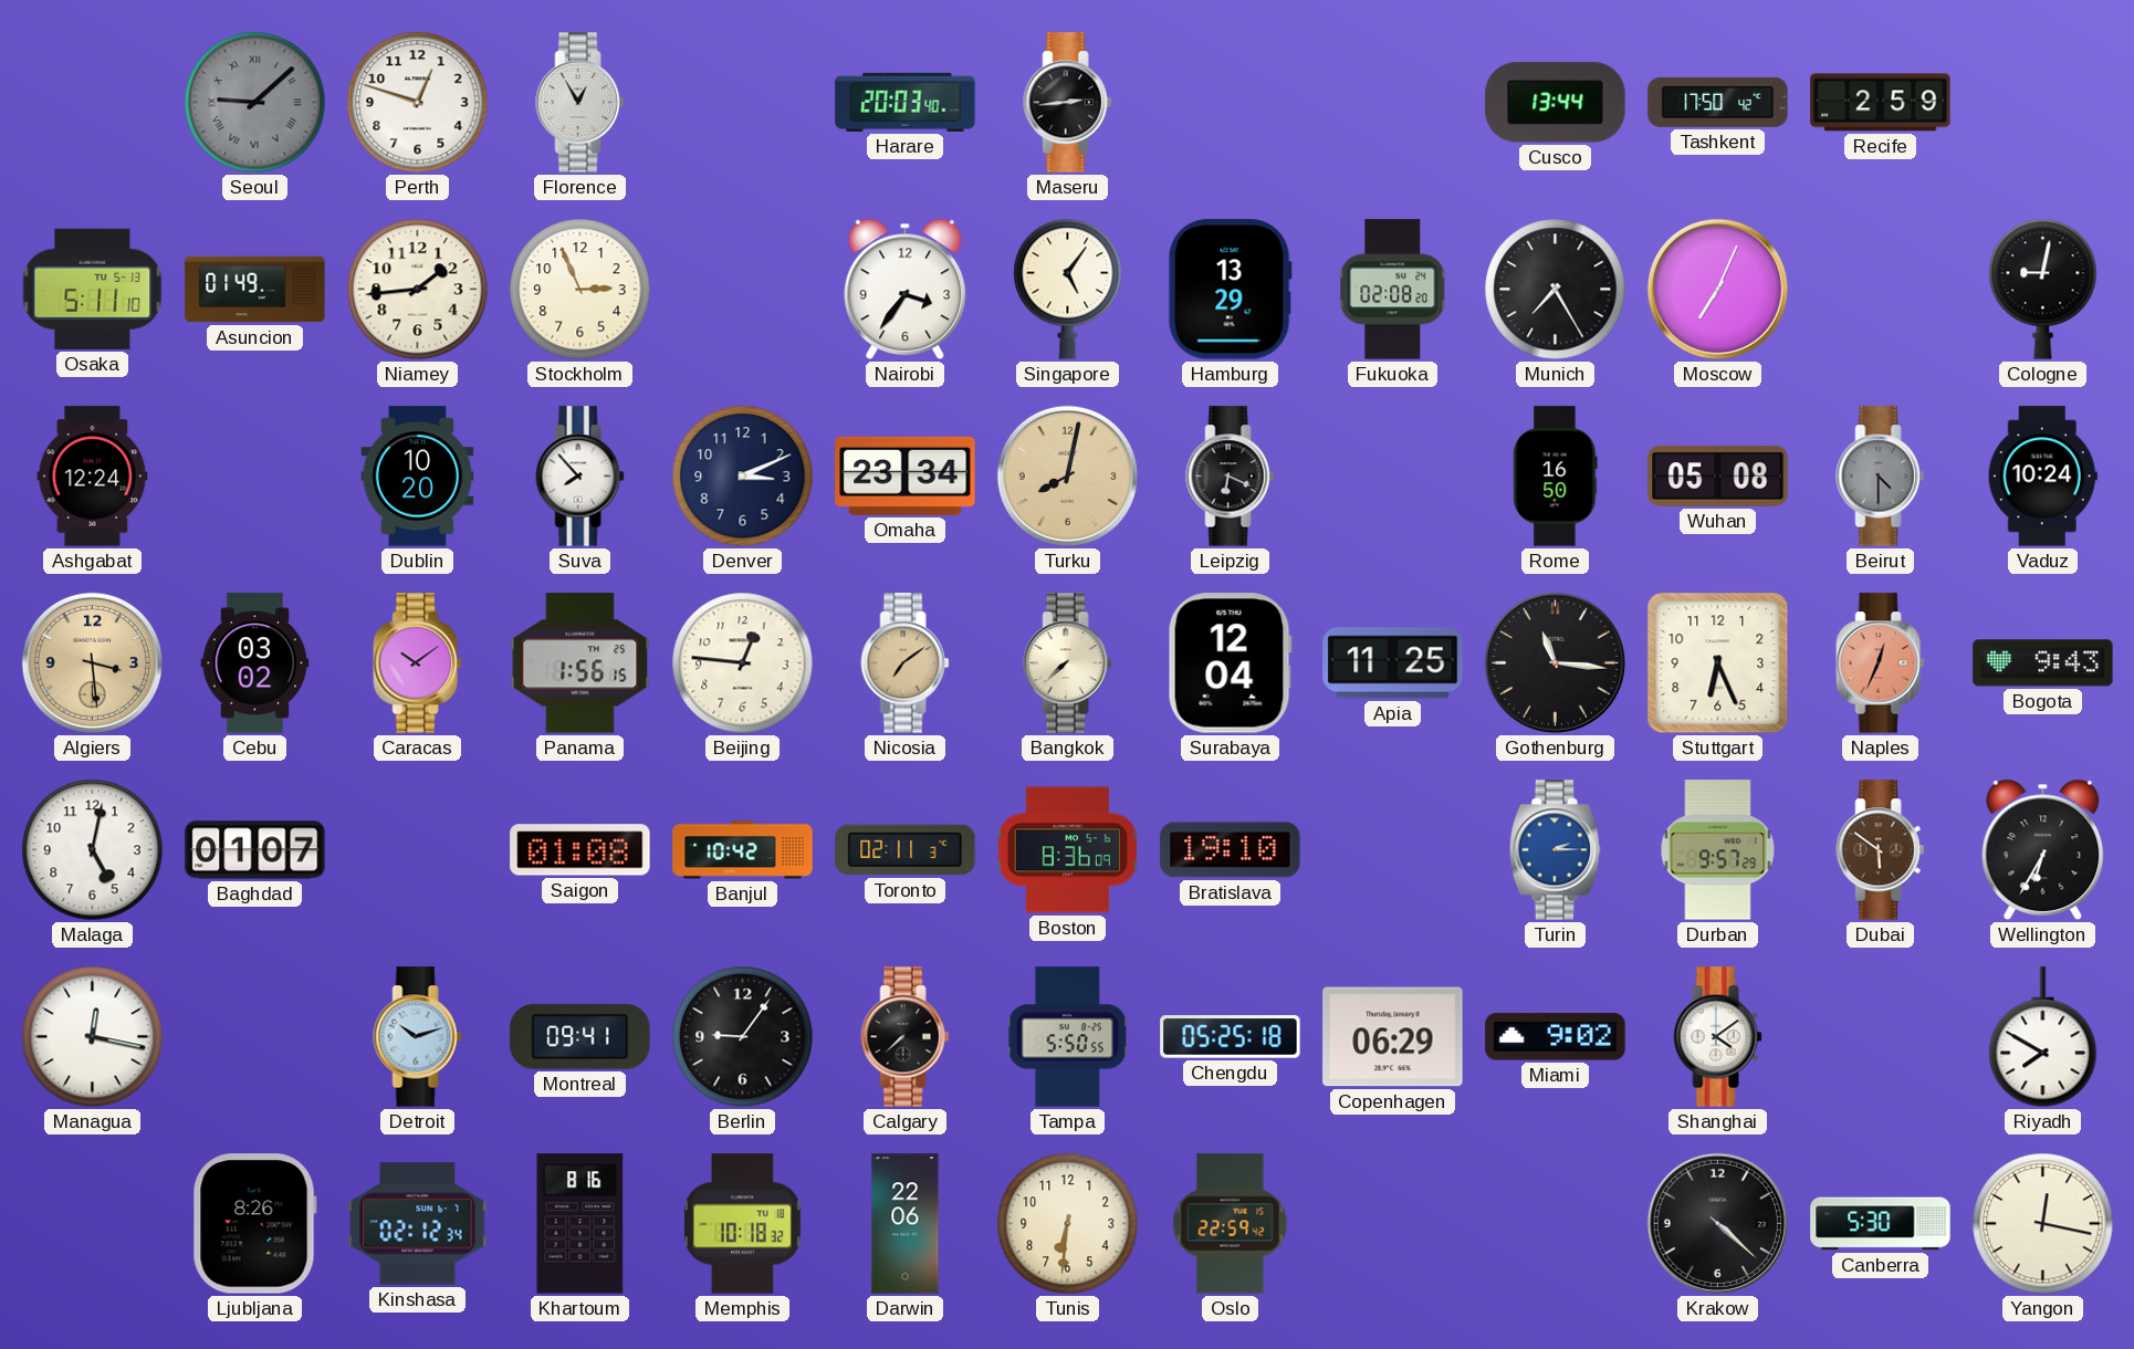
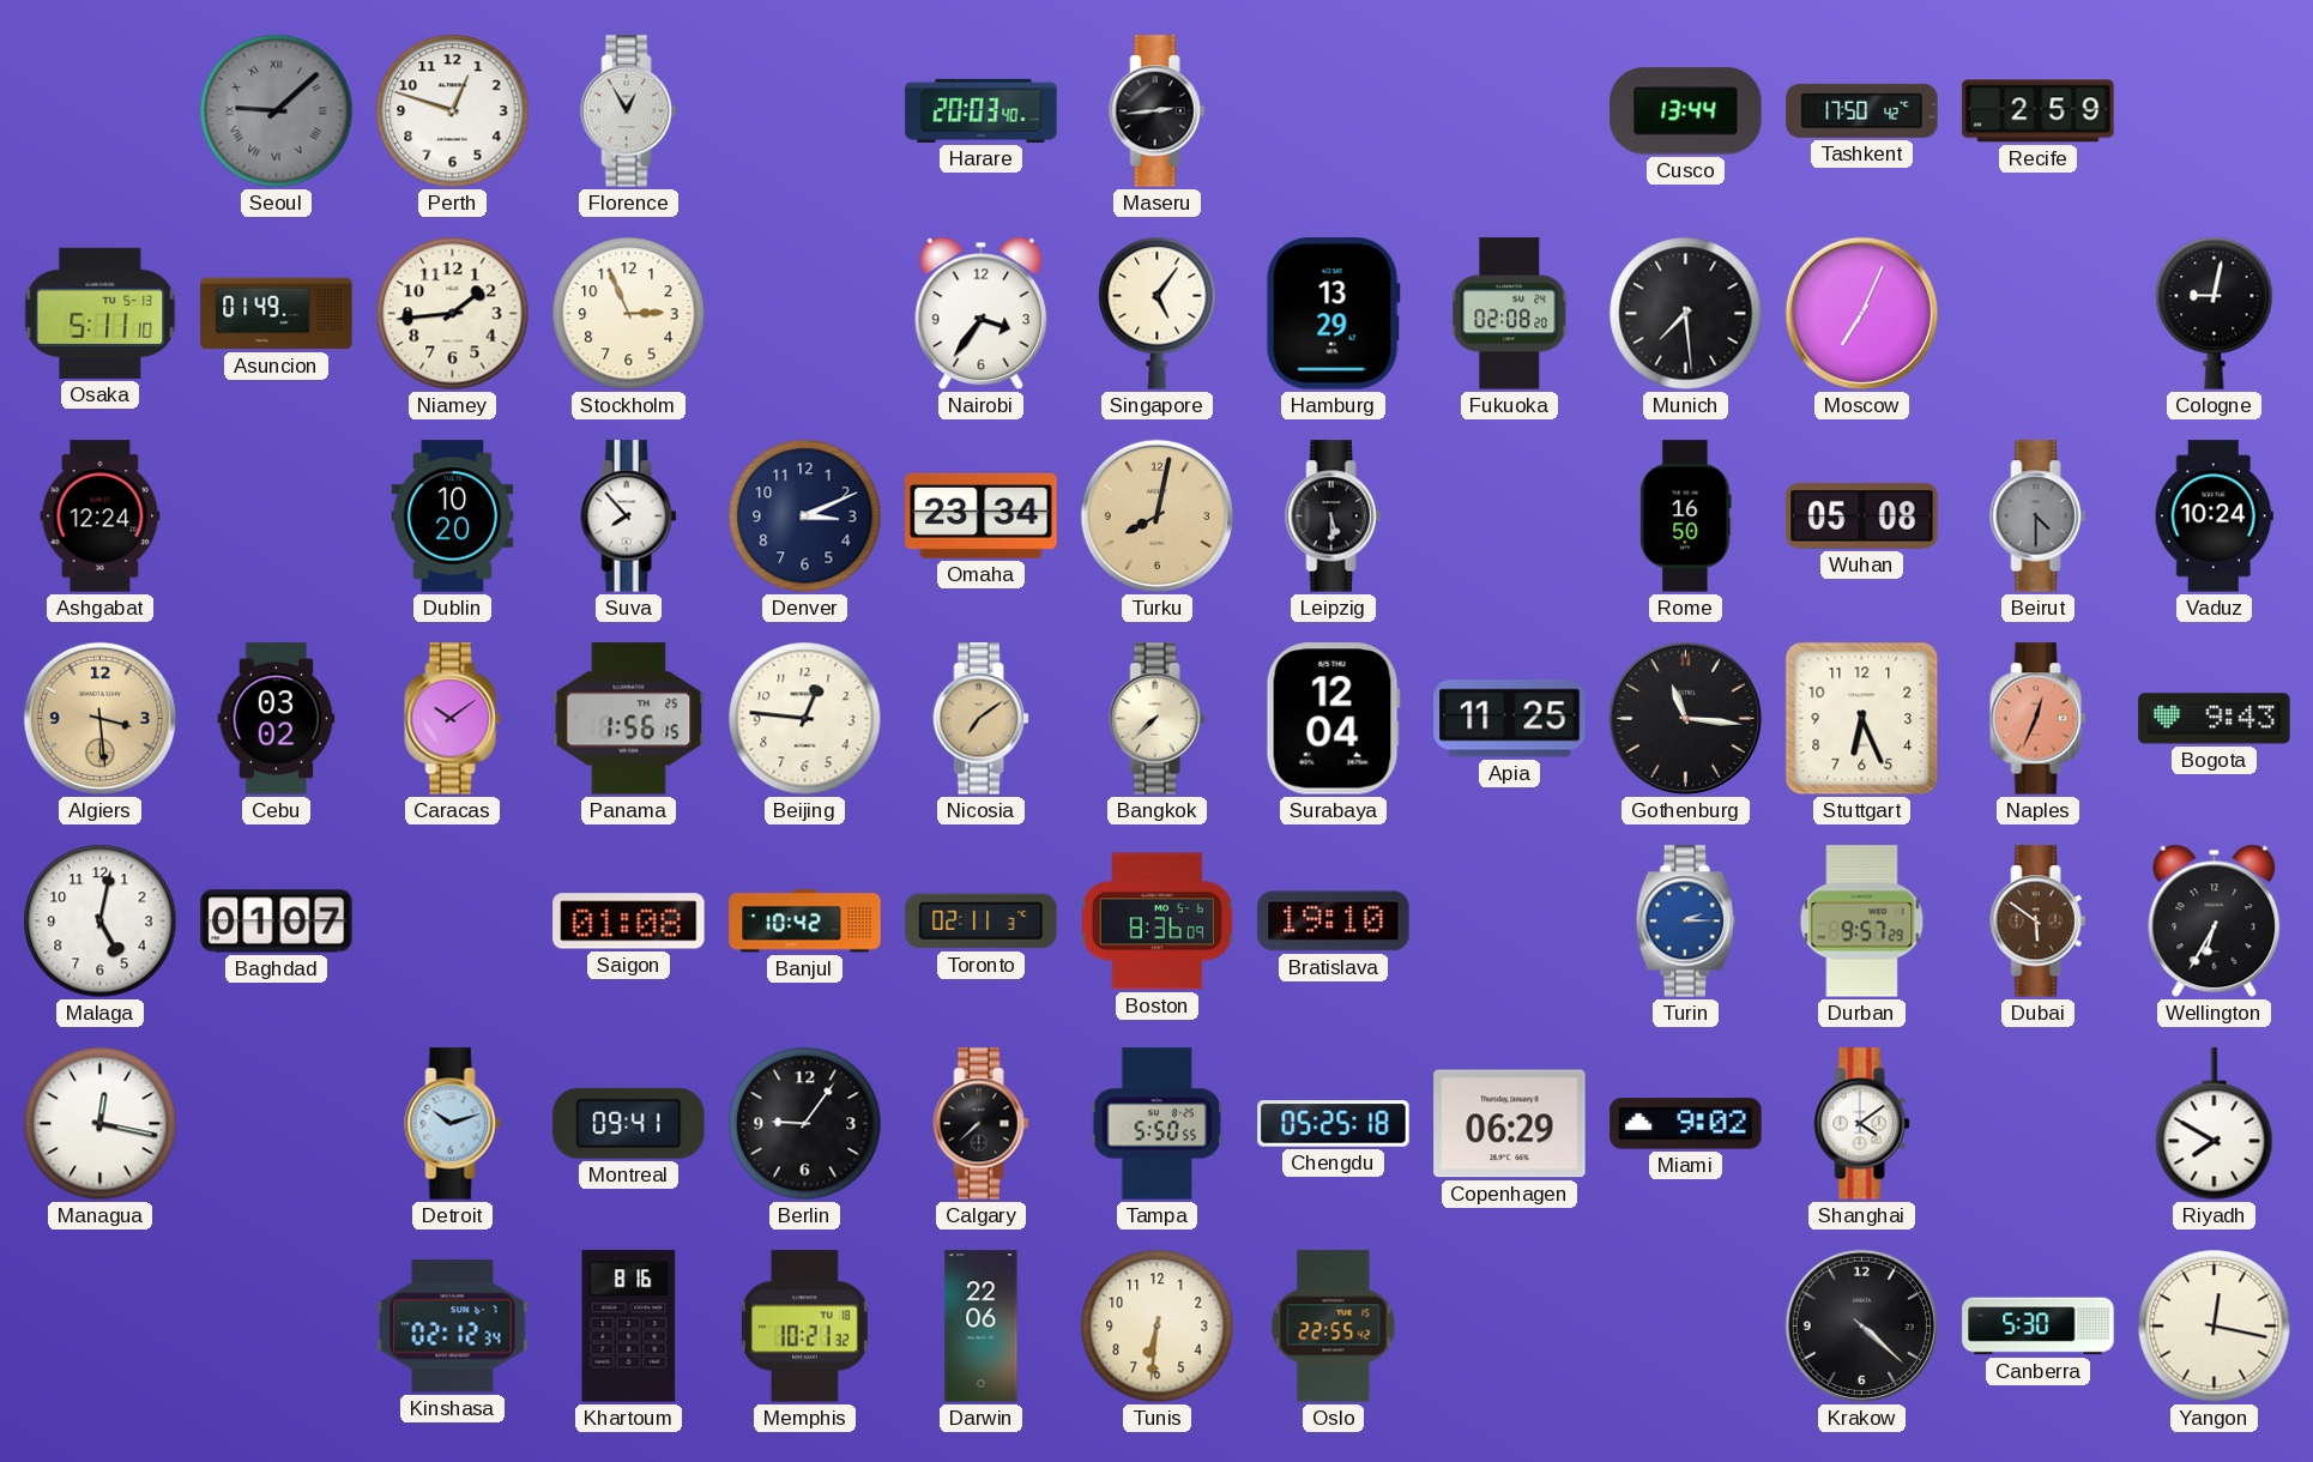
Munich: 7:25 -> 7:29
Leipzig: 6:19 -> 5:30
Ljubljana: 8:26 -> none
Memphis: 10:18 -> 10:21
Oslo: 22:59 -> 22:55
